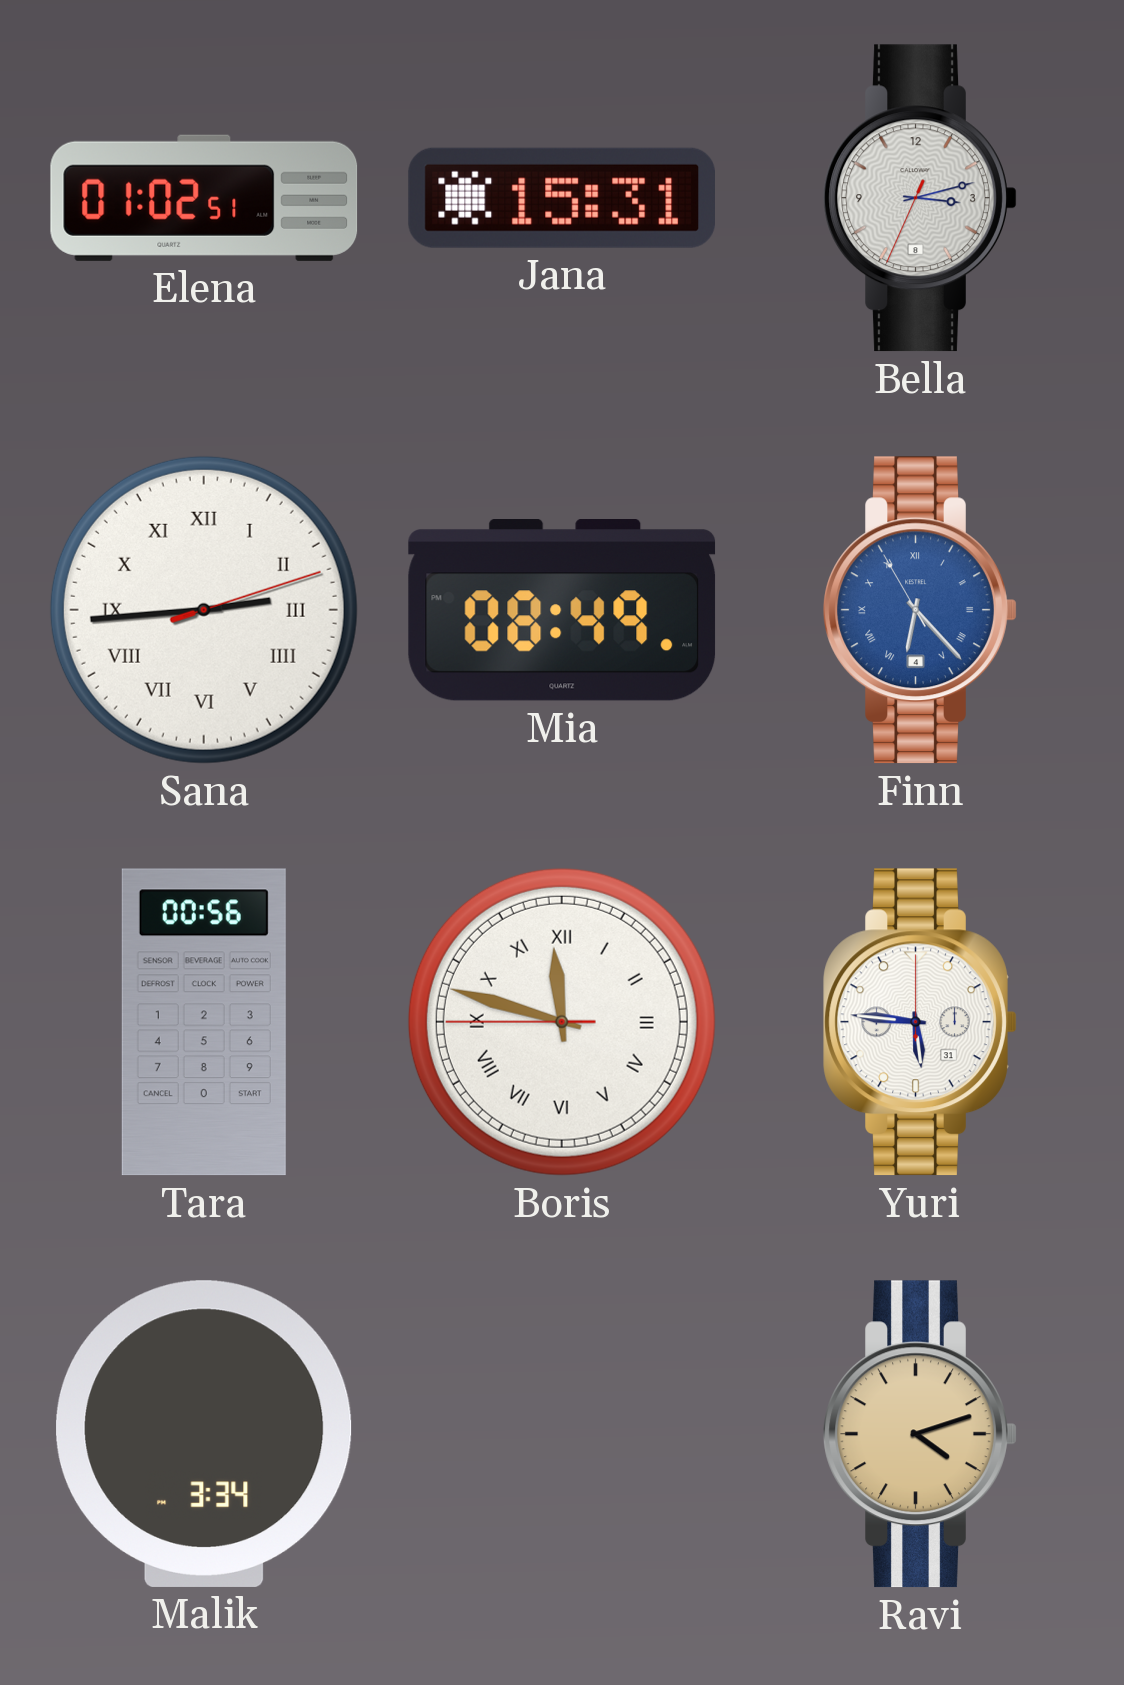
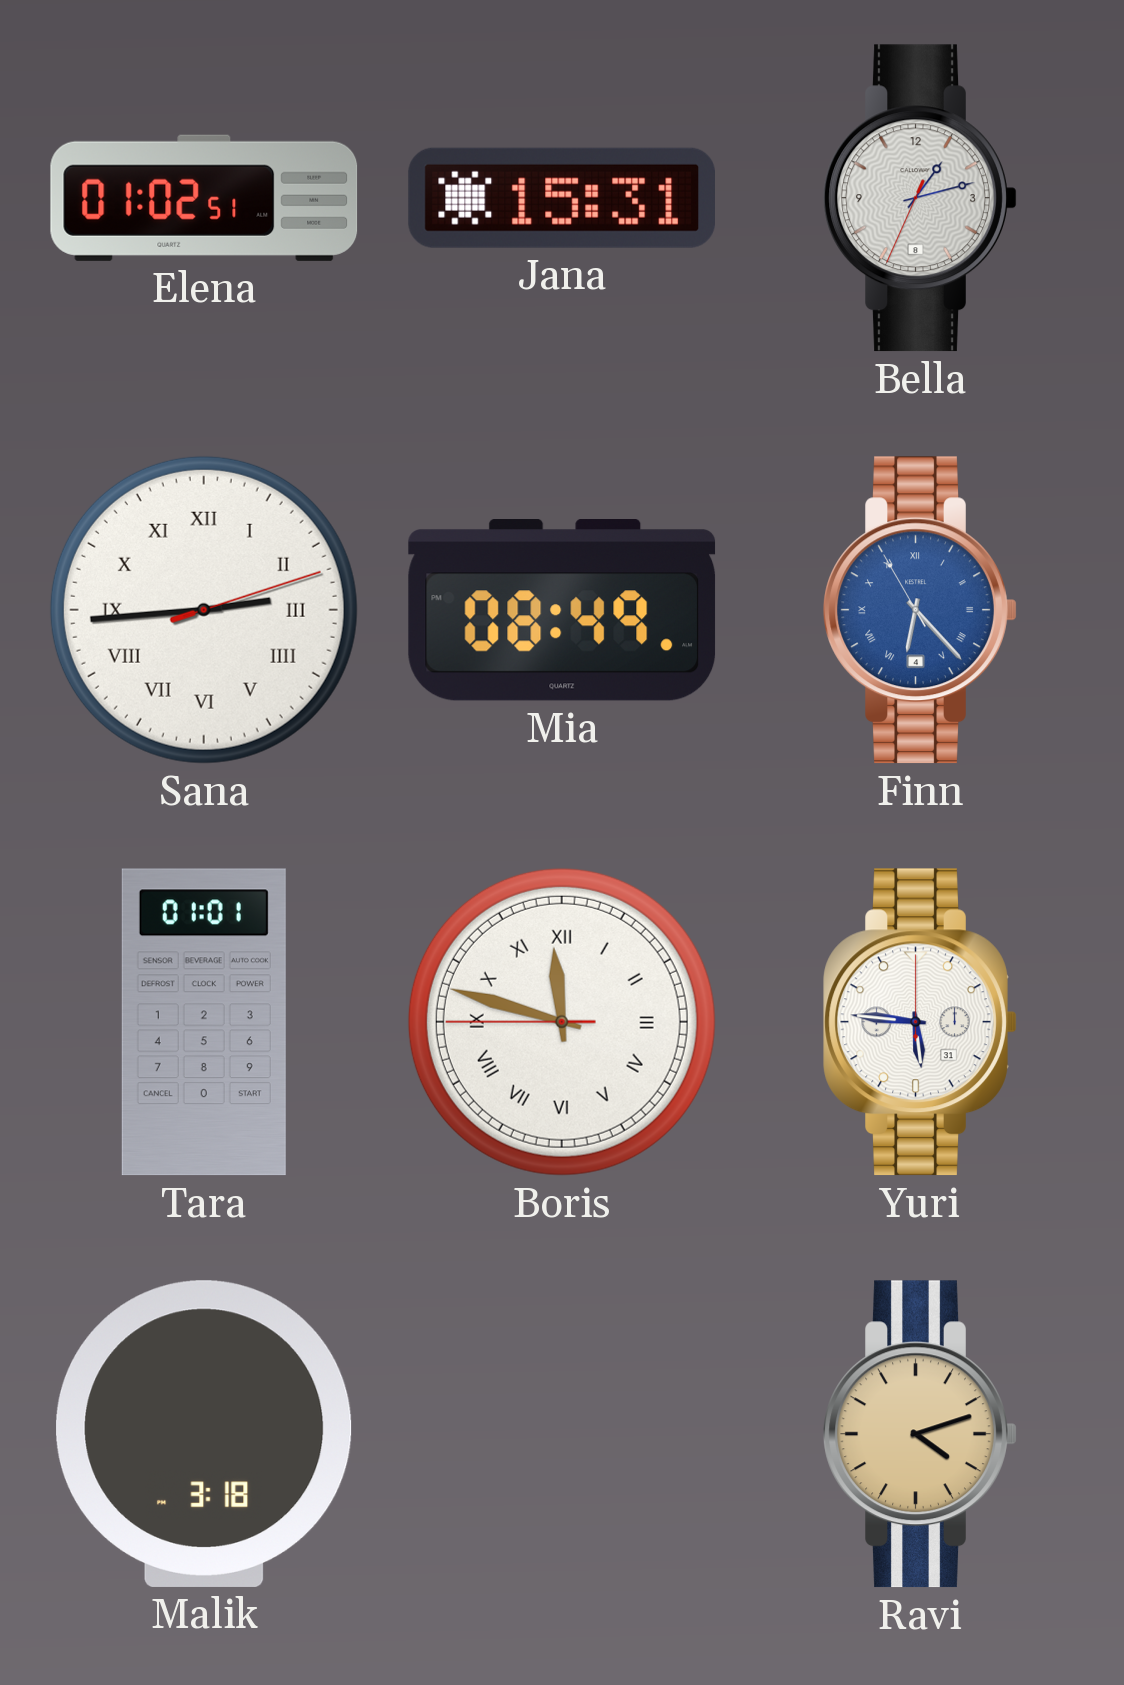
Bella: 3:12 -> 1:12
Tara: 00:56 -> 01:01
Malik: 3:34 -> 3:18
